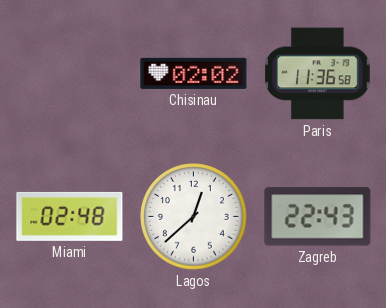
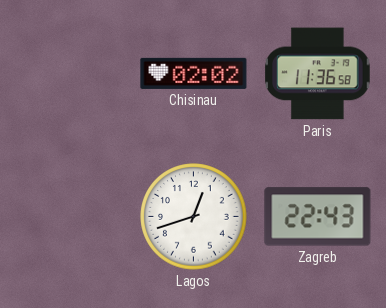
Miami: 02:48 -> none
Lagos: 12:38 -> 12:42
